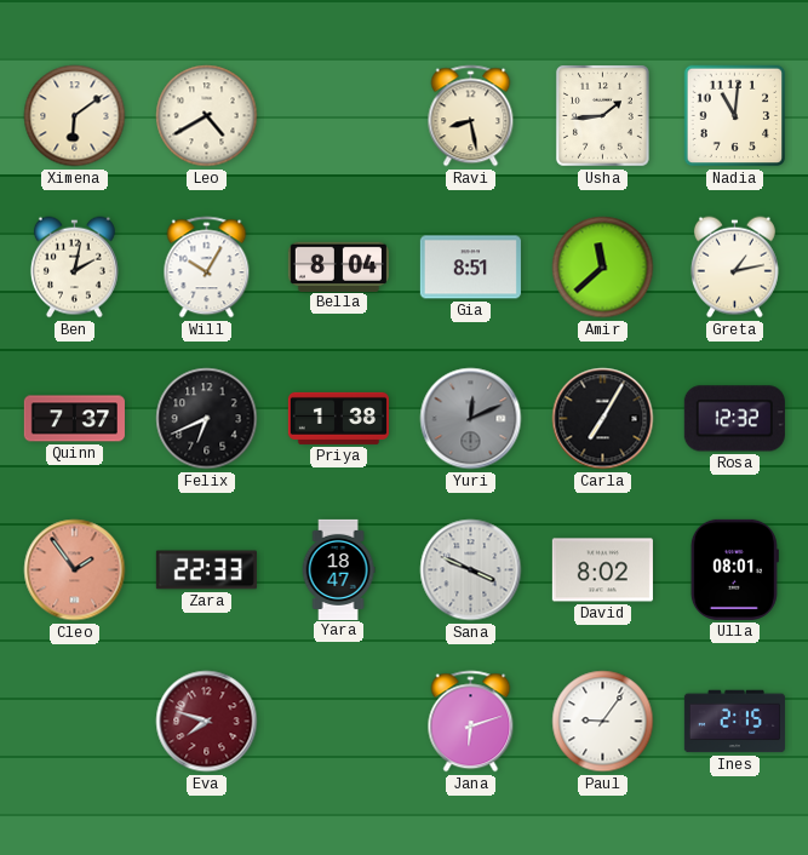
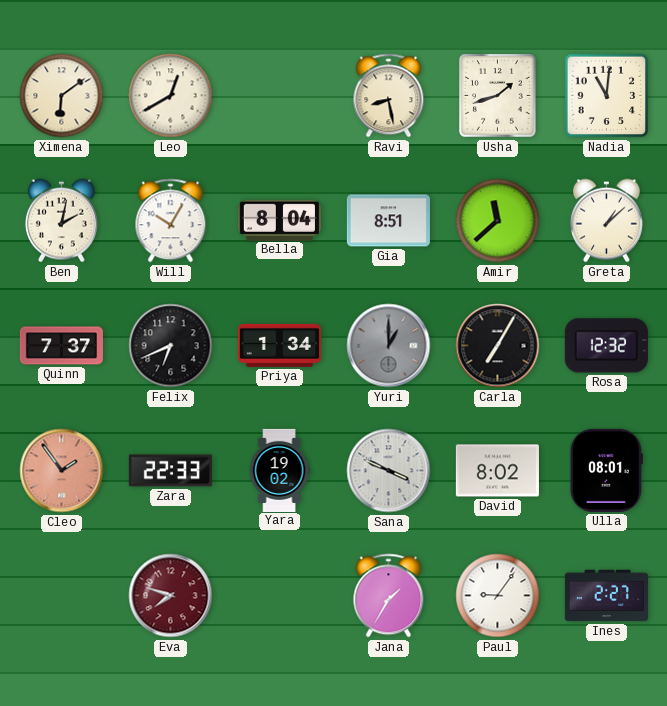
Leo: 4:40 -> 12:40
Usha: 1:44 -> 1:42
Greta: 1:13 -> 1:08
Priya: 1:38 -> 1:34
Yuri: 12:11 -> 1:00
Yara: 18:47 -> 19:02
Jana: 6:12 -> 1:35
Ines: 2:15 -> 2:27
